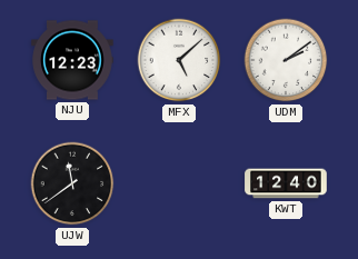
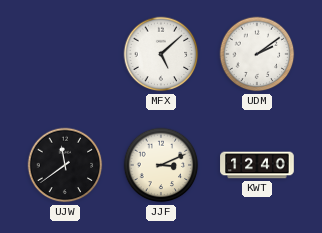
NJU: 12:23 -> none
JJF: none -> 3:11
